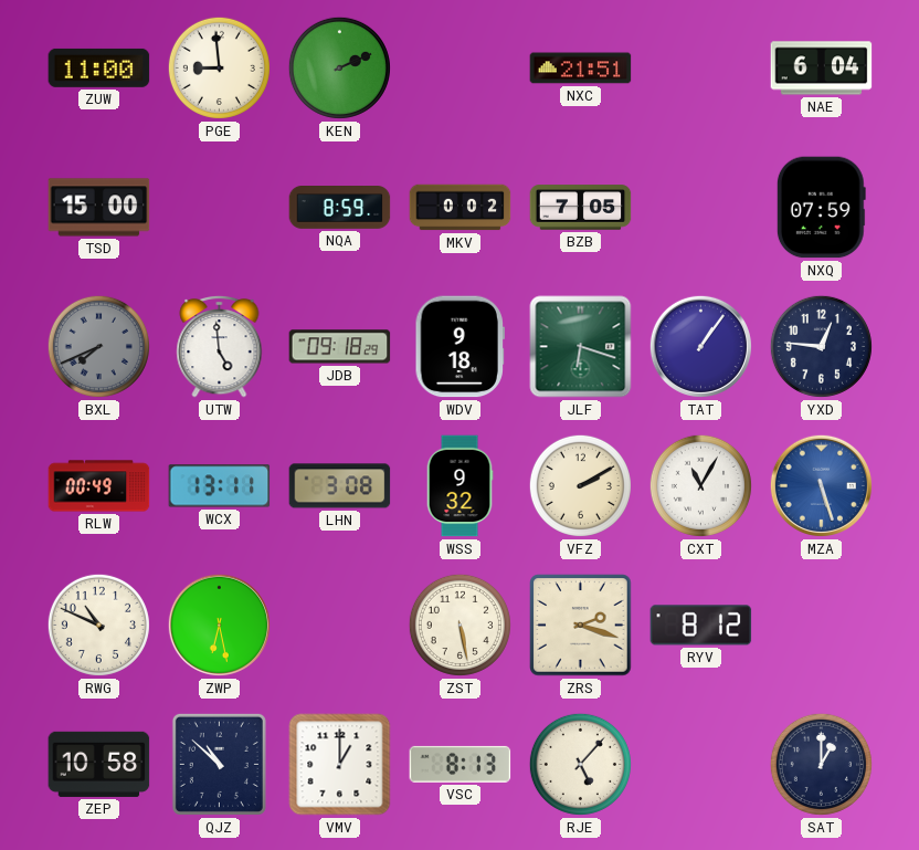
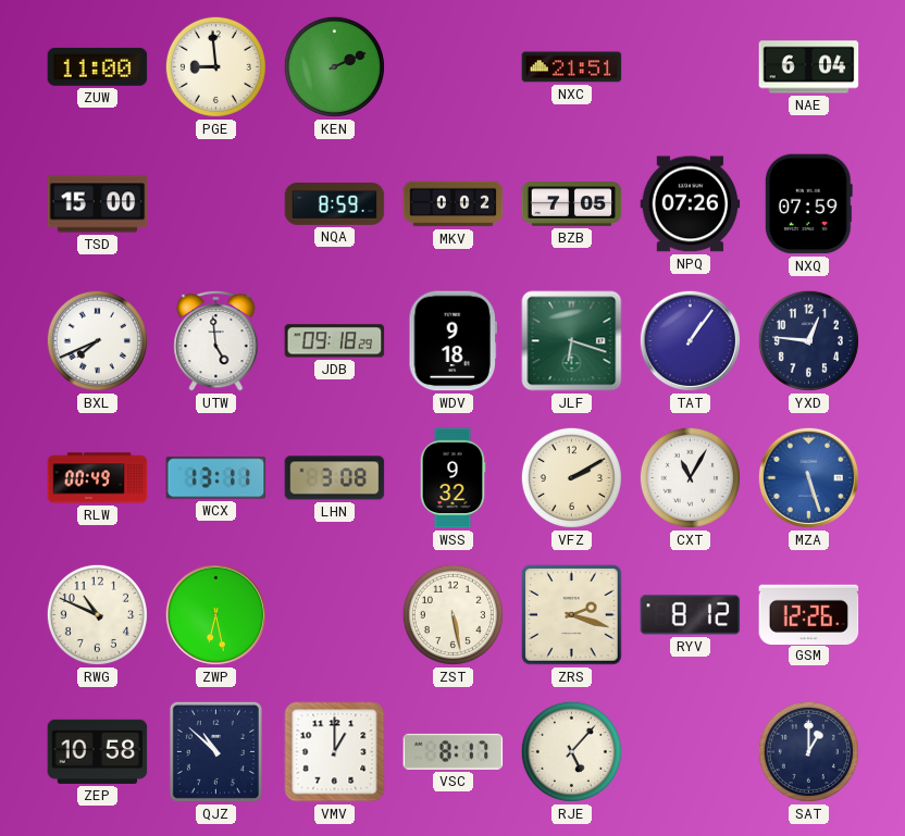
NPQ: none -> 07:26
BXL dial: grey -> white
GSM: none -> 12:26
VSC: 8:13 -> 8:17
